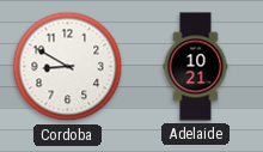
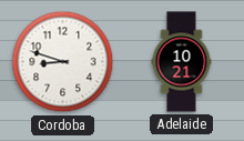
Cordoba: 8:50 -> 8:48
